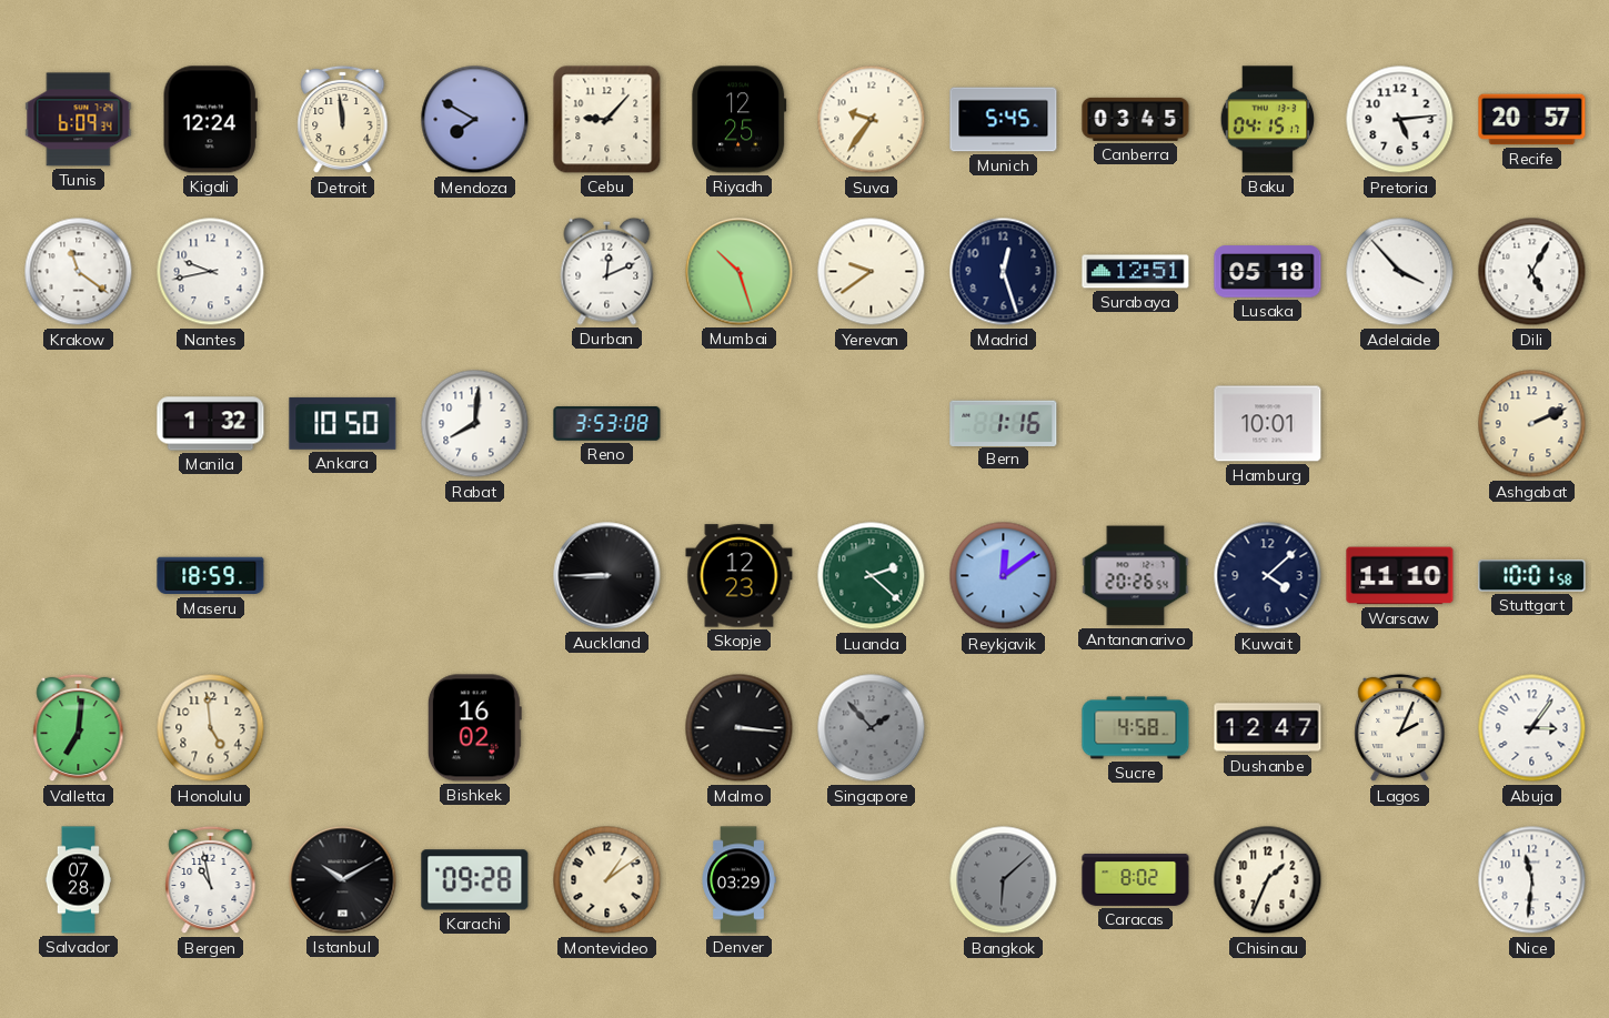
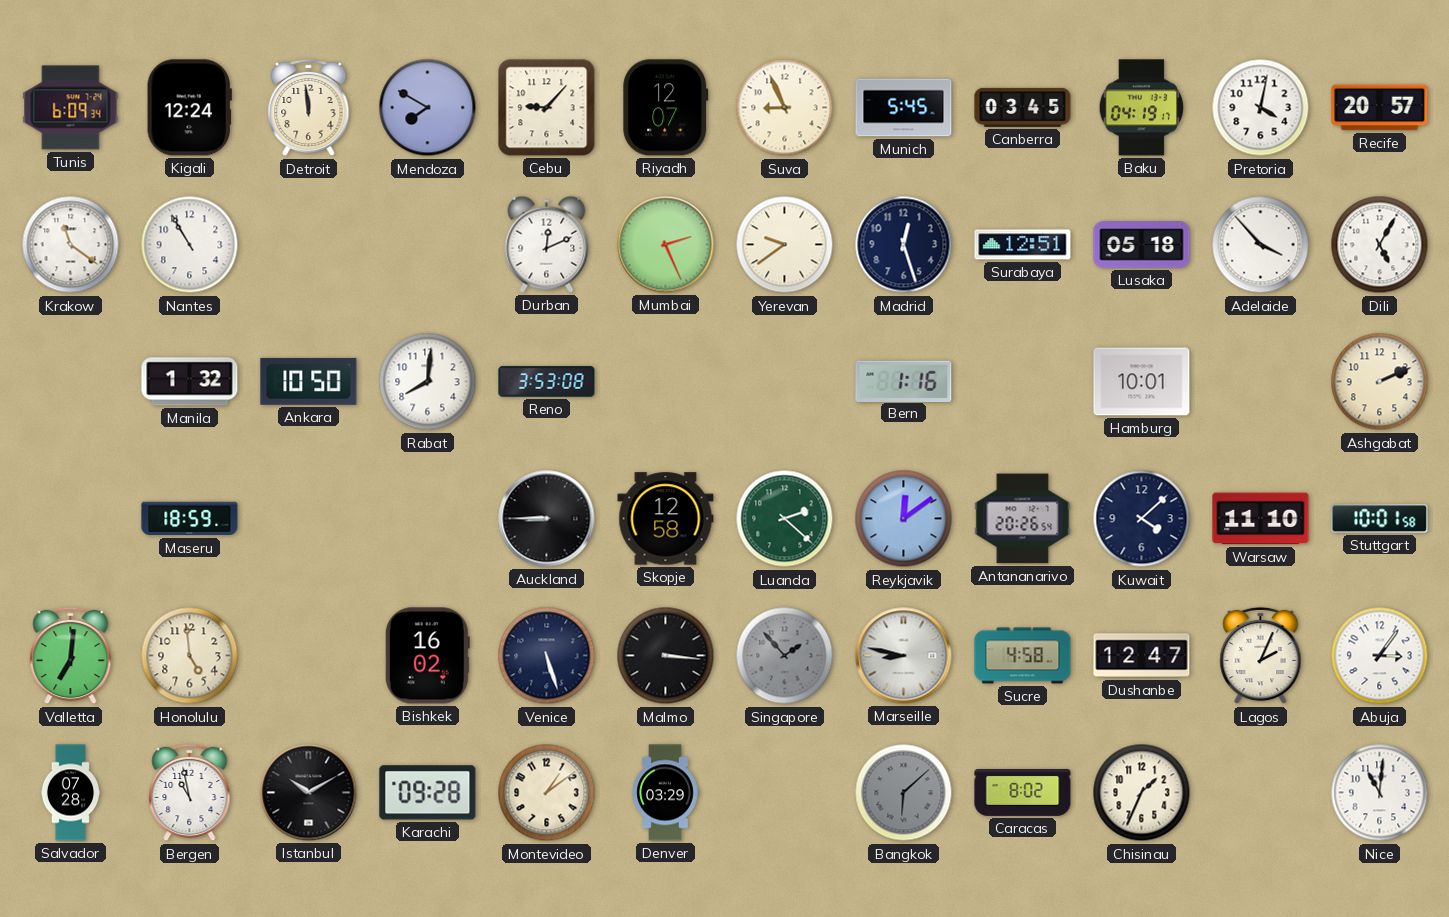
Riyadh: 12:25 -> 12:07
Suva: 9:36 -> 8:56
Baku: 04:15 -> 04:19
Pretoria: 5:14 -> 4:02
Nantes: 9:43 -> 10:55
Mumbai: 10:27 -> 2:26
Skopje: 12:23 -> 12:58
Venice: none -> 5:27
Marseille: none -> 8:47
Nice: 11:31 -> 11:01
